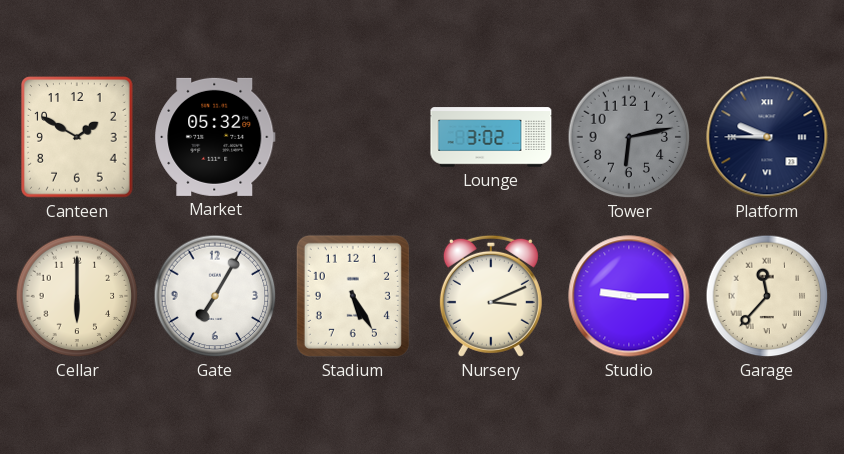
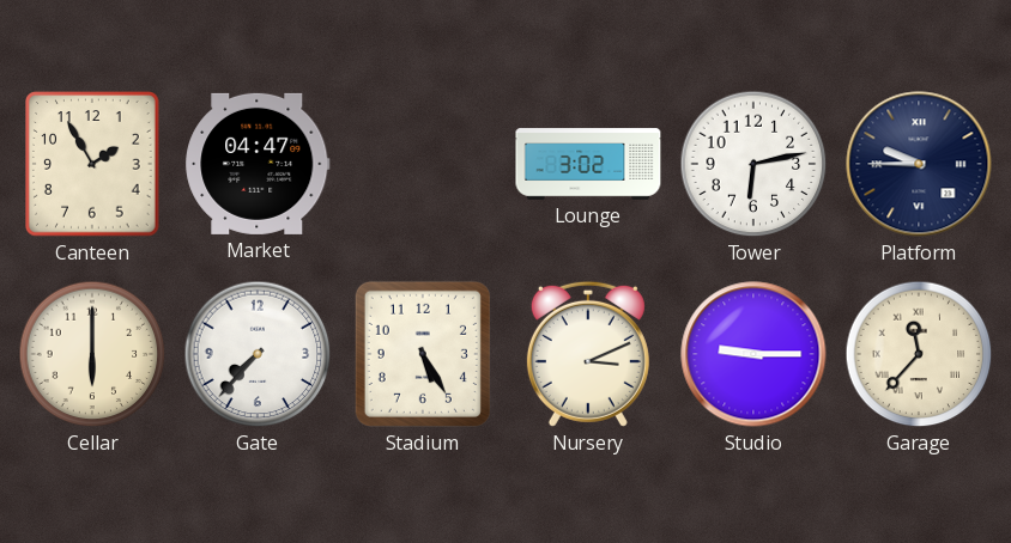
Canteen: 1:50 -> 1:55
Market: 05:32 -> 04:47
Tower dial: grey -> white
Gate: 7:05 -> 7:37
